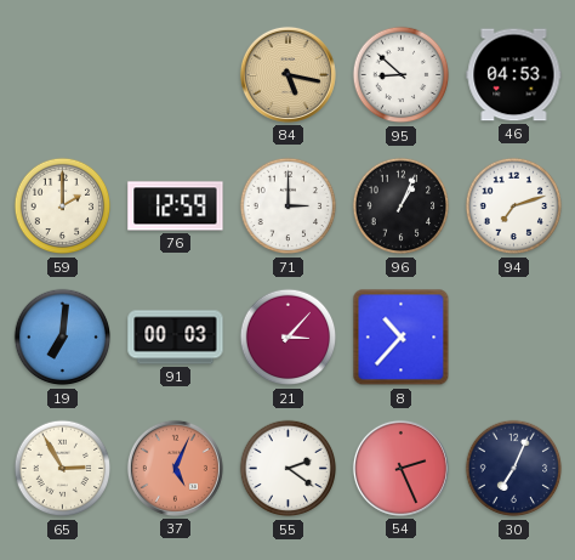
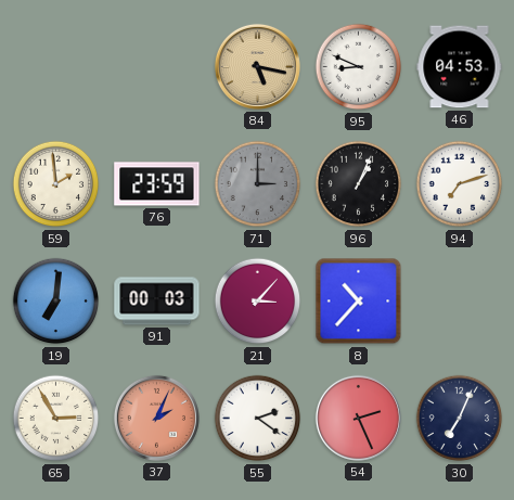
95: 8:52 -> 8:49
59: 2:00 -> 1:59
76: 12:59 -> 23:59
71 dial: white -> grey
37: 5:04 -> 2:04
